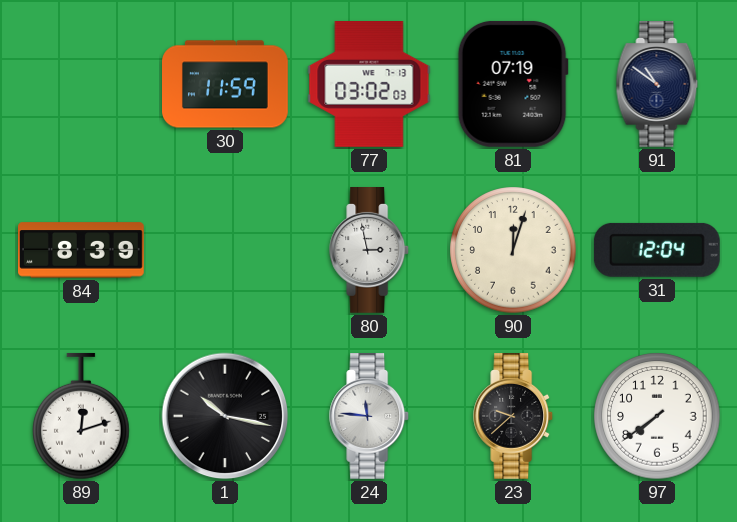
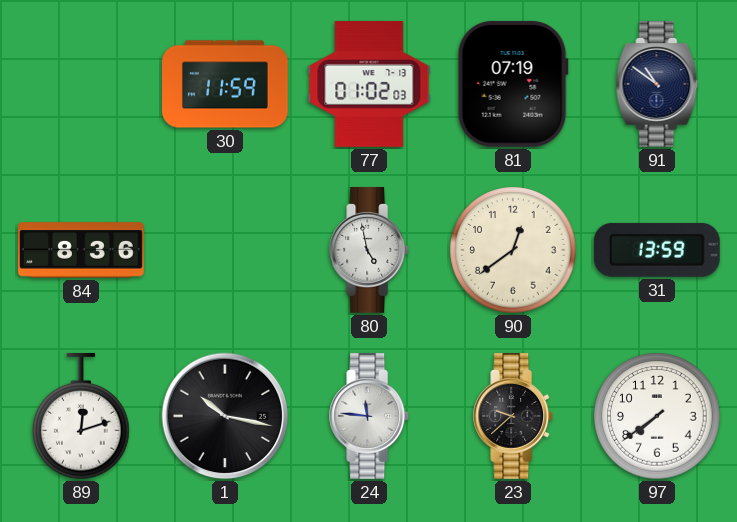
77: 03:02 -> 01:02
84: 8:39 -> 8:36
80: 2:58 -> 4:58
90: 12:03 -> 12:39
31: 12:04 -> 13:59
